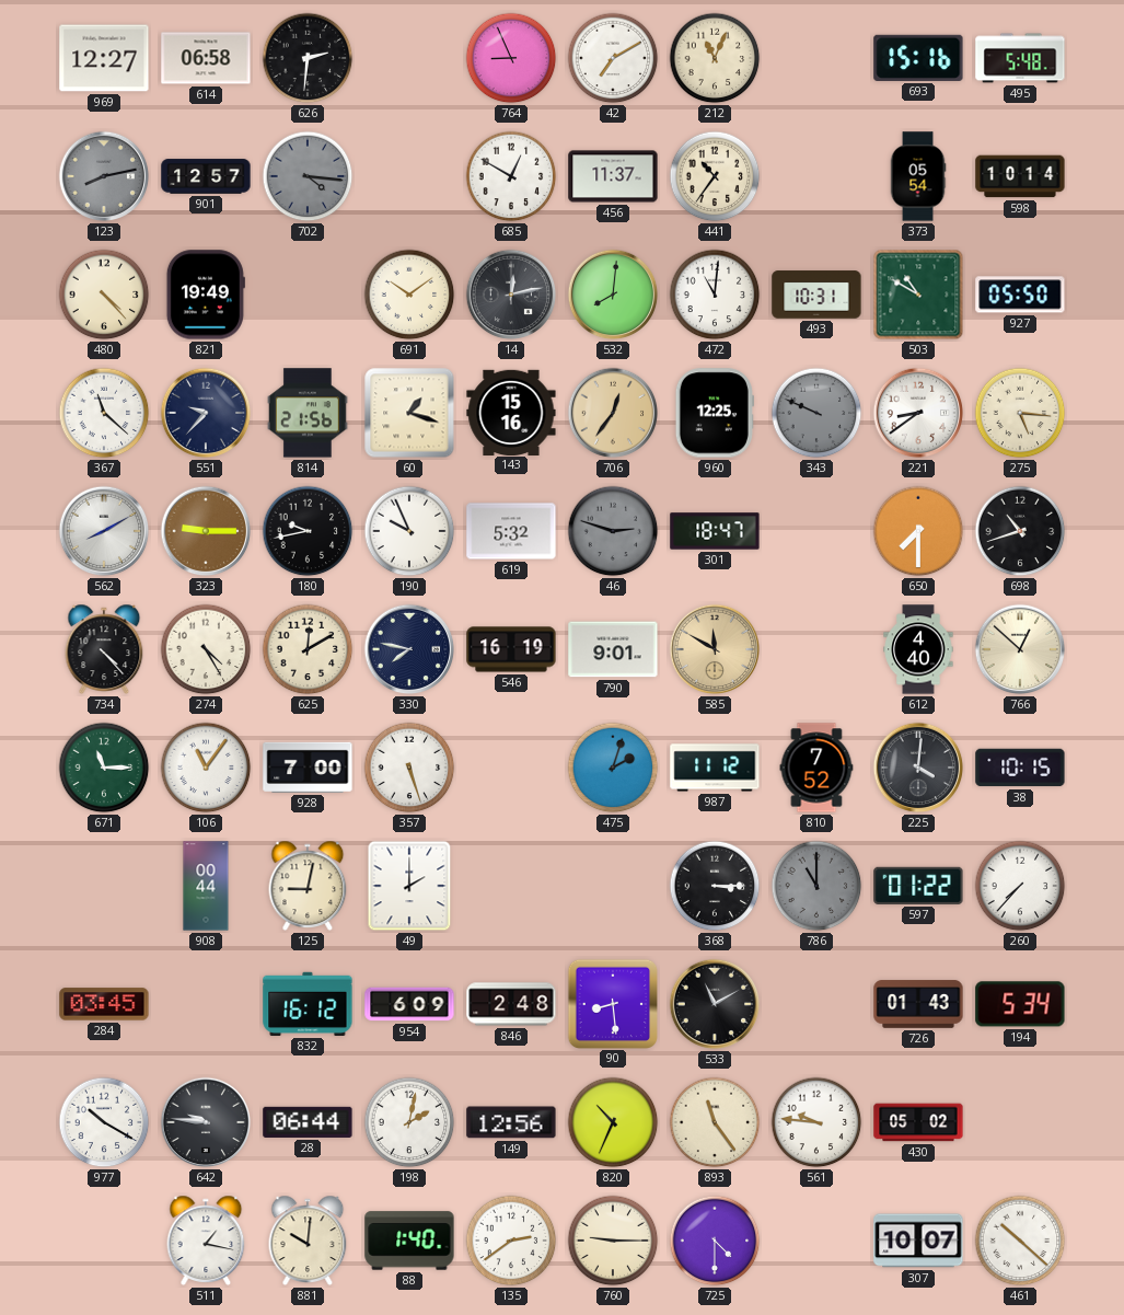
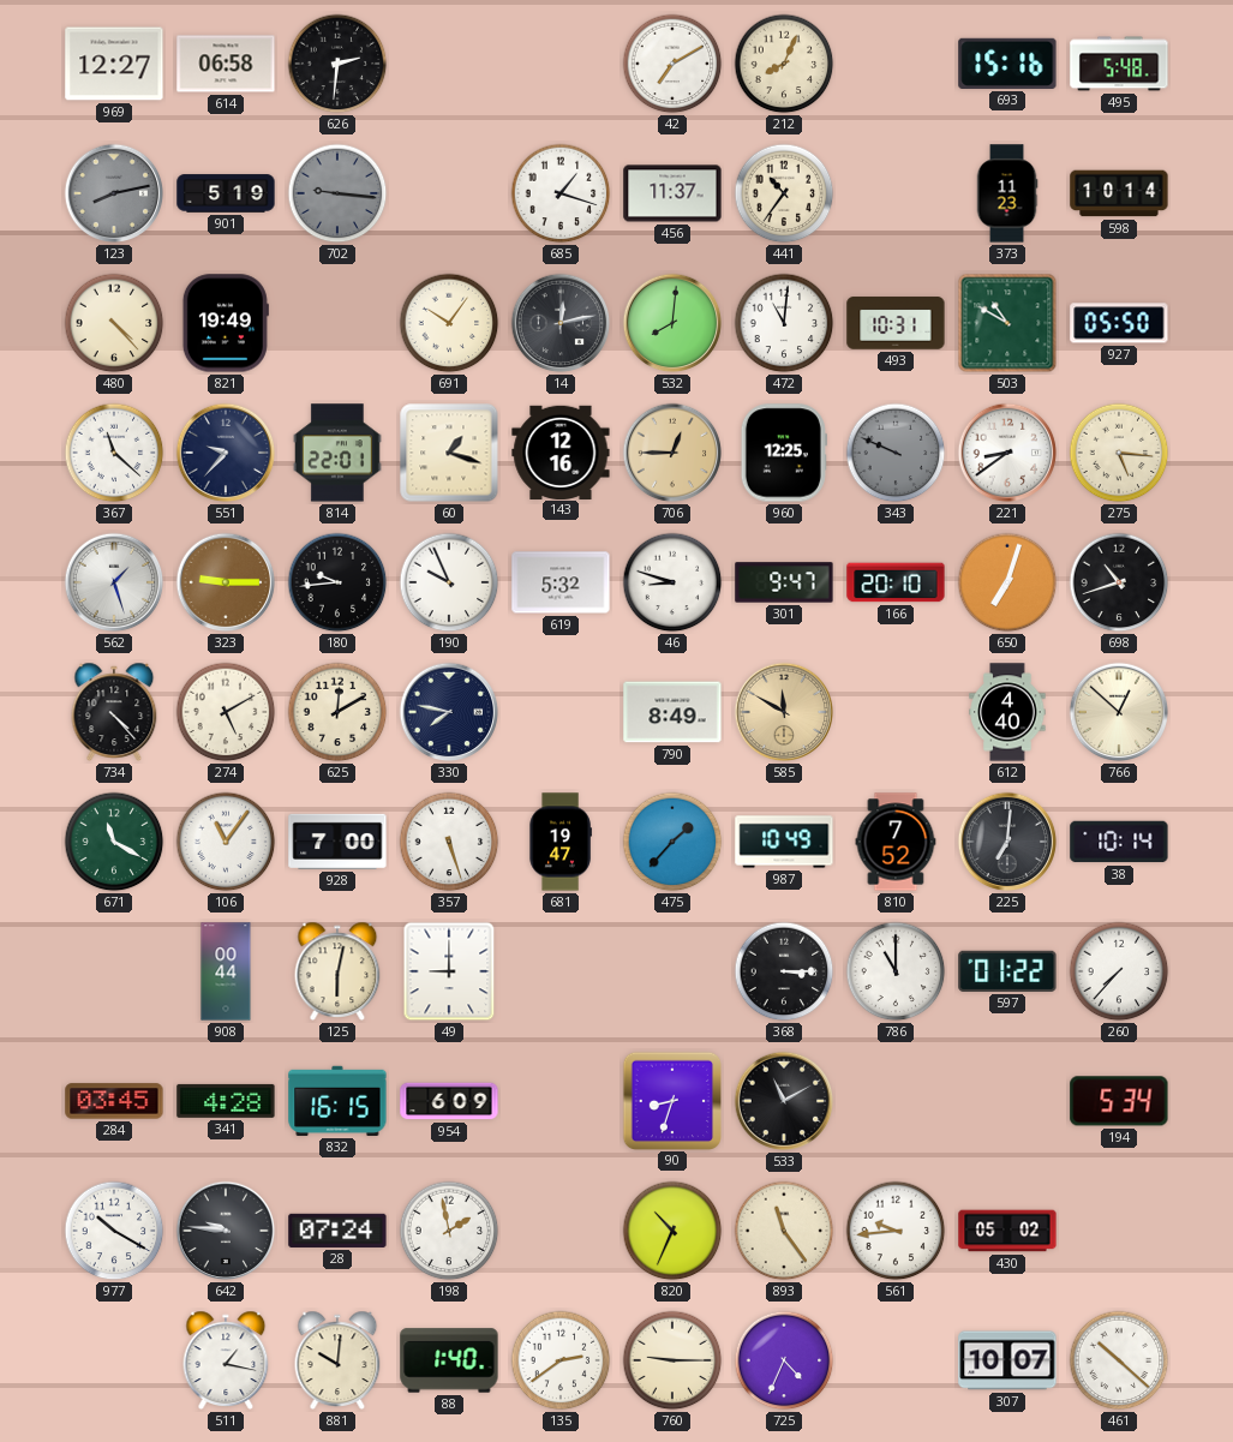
764: 8:56 -> none
212: 11:04 -> 8:04
901: 12:57 -> 5:19
702: 4:16 -> 9:16
685: 12:50 -> 1:18
373: 05:54 -> 11:23
691: 10:09 -> 10:06
814: 21:56 -> 22:01
143: 15:16 -> 12:16
706: 12:36 -> 12:45
562: 8:10 -> 1:27
180: 9:43 -> 9:44
46: 2:48 -> 8:48
46 dial: grey -> white
301: 18:47 -> 9:47
166: none -> 20:10
650: 7:30 -> 7:03
274: 4:25 -> 5:10
546: 16:19 -> none
790: 9:01 -> 8:49
671: 11:15 -> 11:20
681: none -> 19:47
475: 2:03 -> 1:37
987: 11:12 -> 10:49
225: 4:01 -> 7:01
38: 10:15 -> 10:14
125: 9:02 -> 6:02
49: 2:00 -> 9:00
786 dial: grey -> white
341: none -> 4:28
832: 16:12 -> 16:15
846: 2:48 -> none
90: 8:29 -> 8:33
726: 01:43 -> none
28: 06:44 -> 07:24
198: 2:02 -> 1:58
149: 12:56 -> none
561: 9:46 -> 9:44
725: 4:30 -> 4:34
